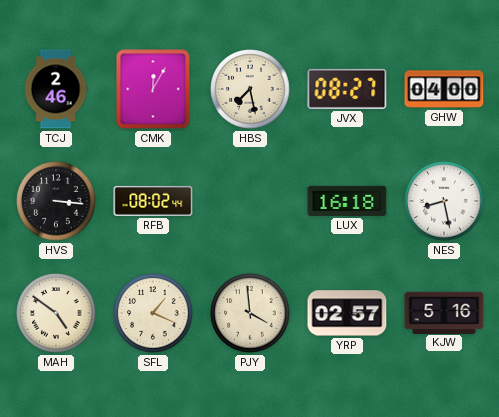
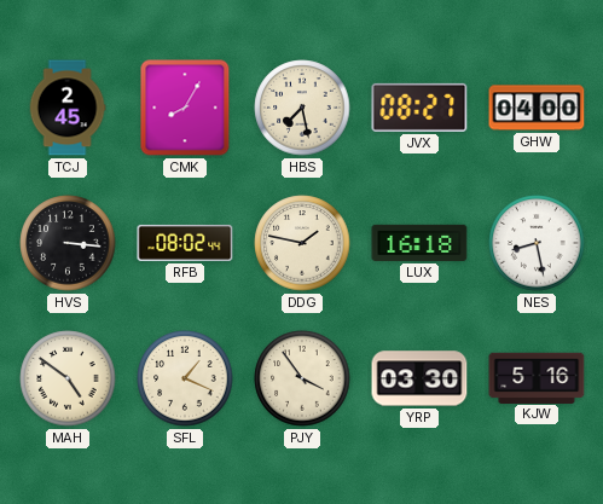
TCJ: 2:46 -> 2:45
CMK: 12:05 -> 8:05
DDG: none -> 1:47
PJY: 3:59 -> 3:54
YRP: 02:57 -> 03:30
